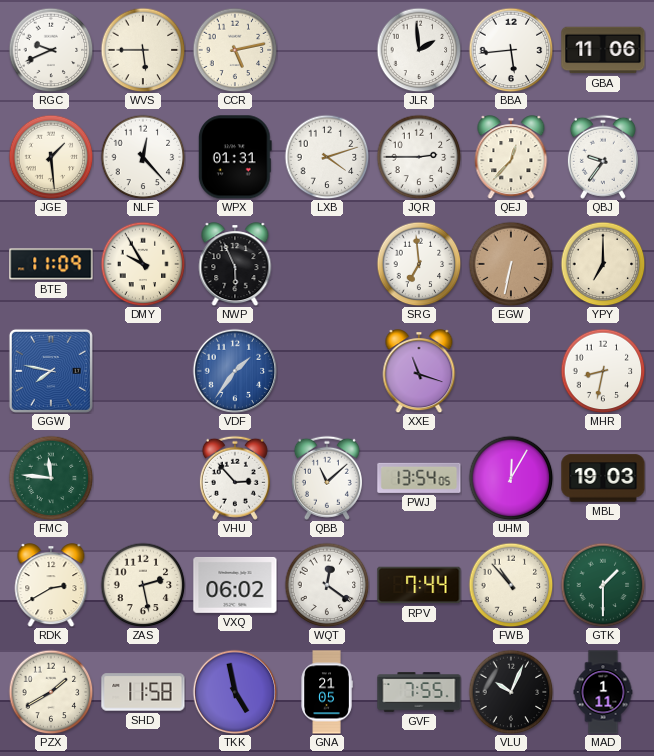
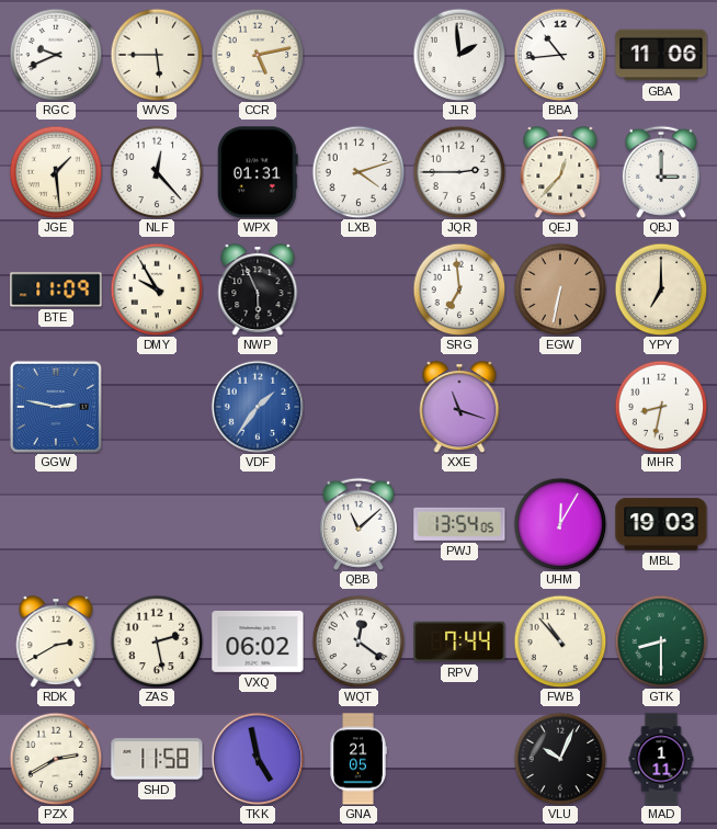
BBA: 5:44 -> 10:44
QBJ: 9:36 -> 3:00
GGW: 7:47 -> 2:47
FMC: 11:46 -> none
VHU: 2:53 -> none
GTK: 1:30 -> 8:30
PZX: 1:40 -> 2:40
GVF: 7:55 -> none
